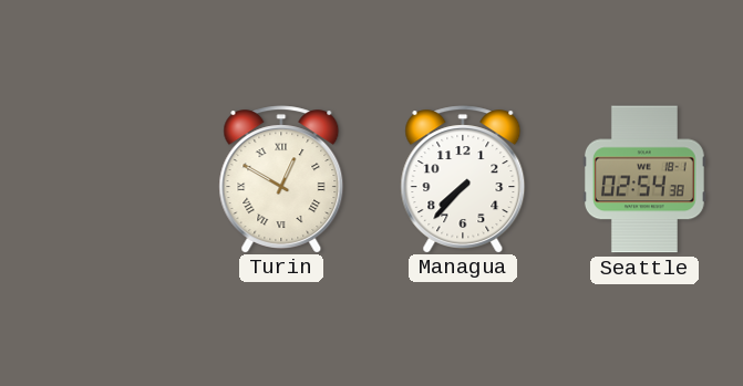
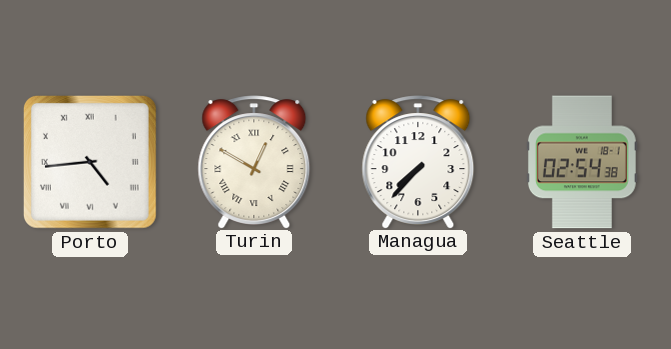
Porto: none -> 4:44
